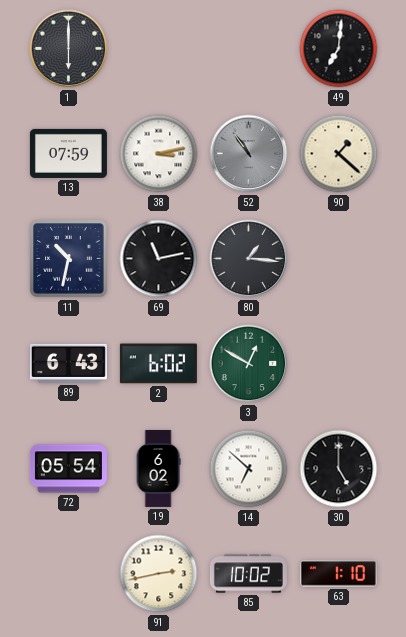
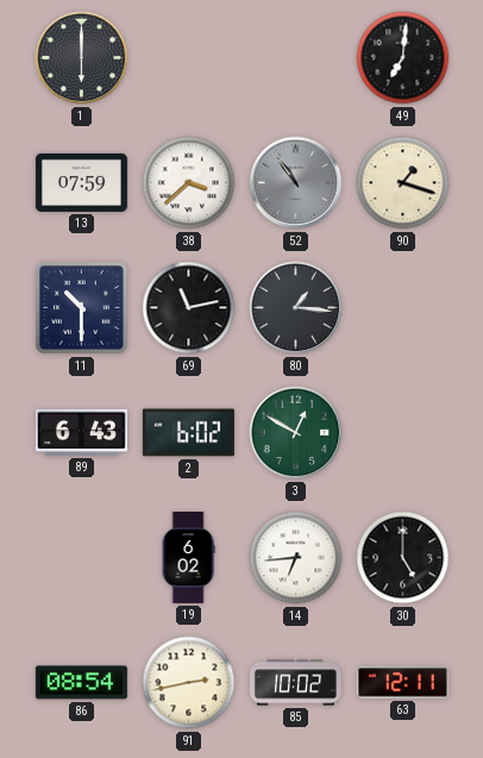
38: 3:13 -> 3:38
90: 1:22 -> 1:18
11: 10:32 -> 10:30
72: 05:54 -> none
14: 6:52 -> 6:44
86: none -> 08:54
63: 1:10 -> 12:11
